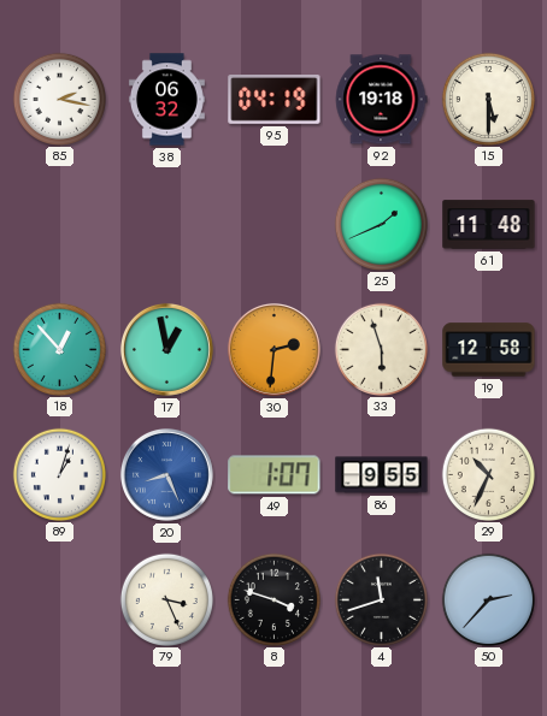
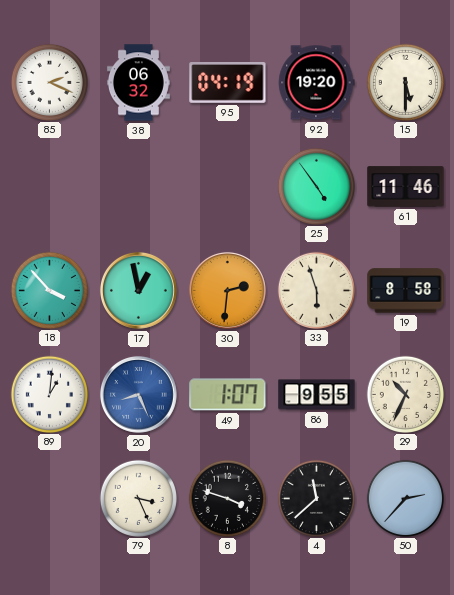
85: 2:17 -> 2:19
92: 19:18 -> 19:20
25: 1:41 -> 4:54
61: 11:48 -> 11:46
18: 12:53 -> 3:53
19: 12:58 -> 8:58
89: 1:03 -> 1:01
4: 11:42 -> 11:38
